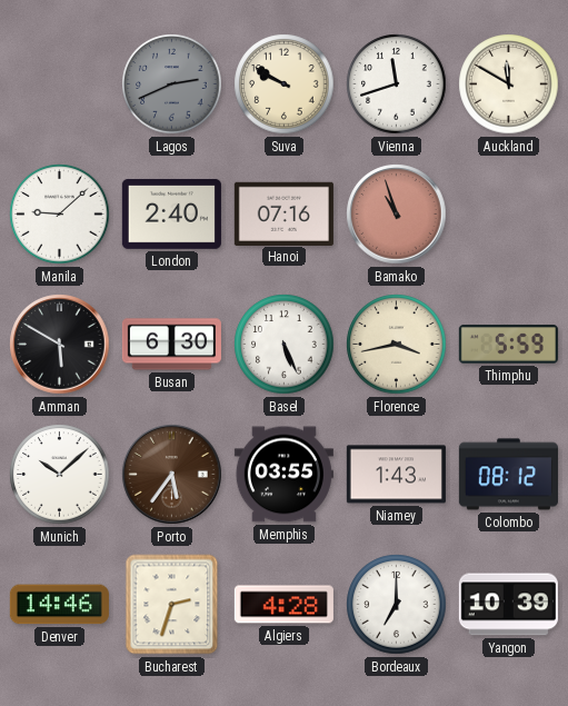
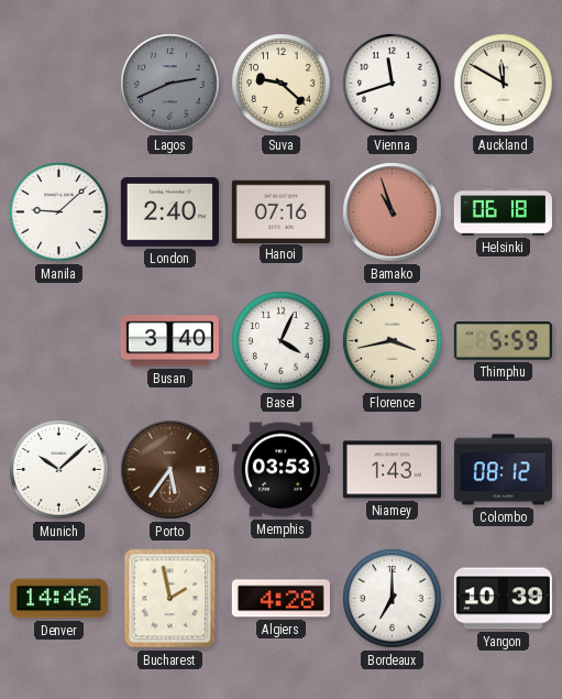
Suva: 9:50 -> 9:22
Helsinki: none -> 06:18
Amman: 5:50 -> none
Busan: 6:30 -> 3:40
Basel: 5:26 -> 4:04
Memphis: 03:55 -> 03:53
Bucharest: 2:33 -> 1:58
